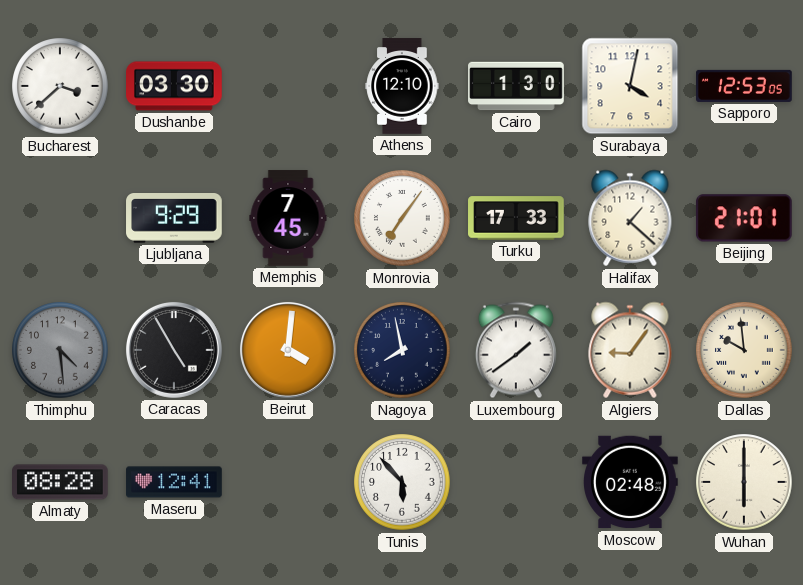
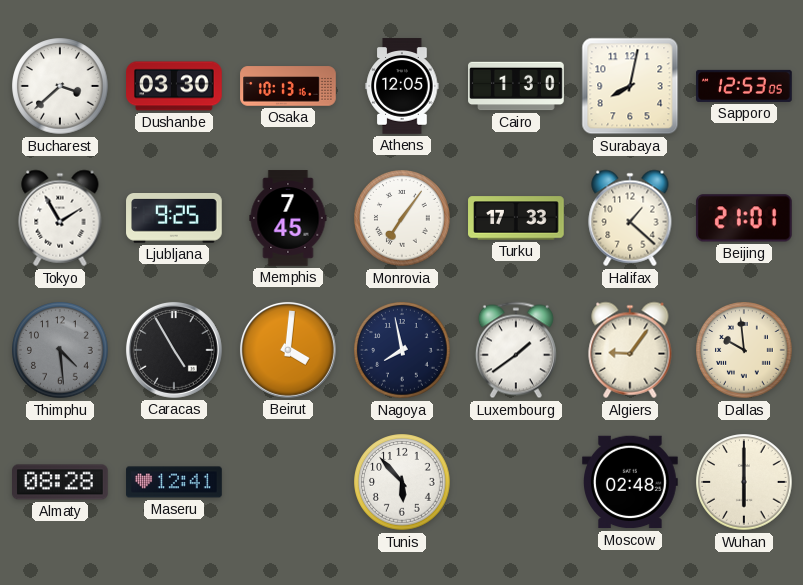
Osaka: none -> 10:13
Athens: 12:10 -> 12:05
Surabaya: 4:02 -> 8:02
Tokyo: none -> 1:55
Ljubljana: 9:29 -> 9:25
